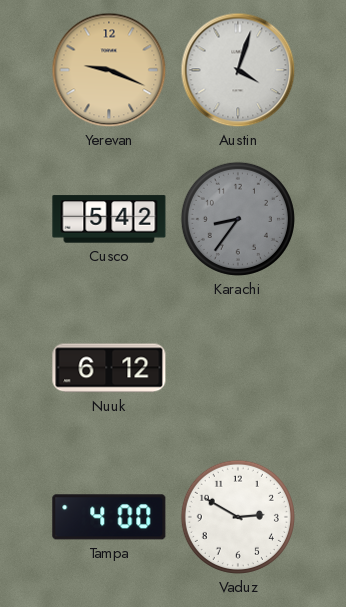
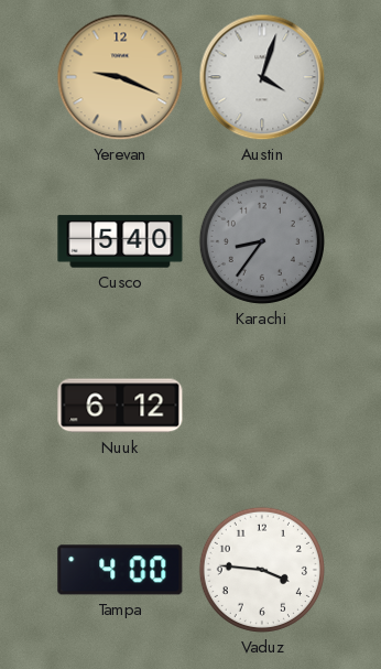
Cusco: 5:42 -> 5:40
Vaduz: 2:50 -> 3:46
